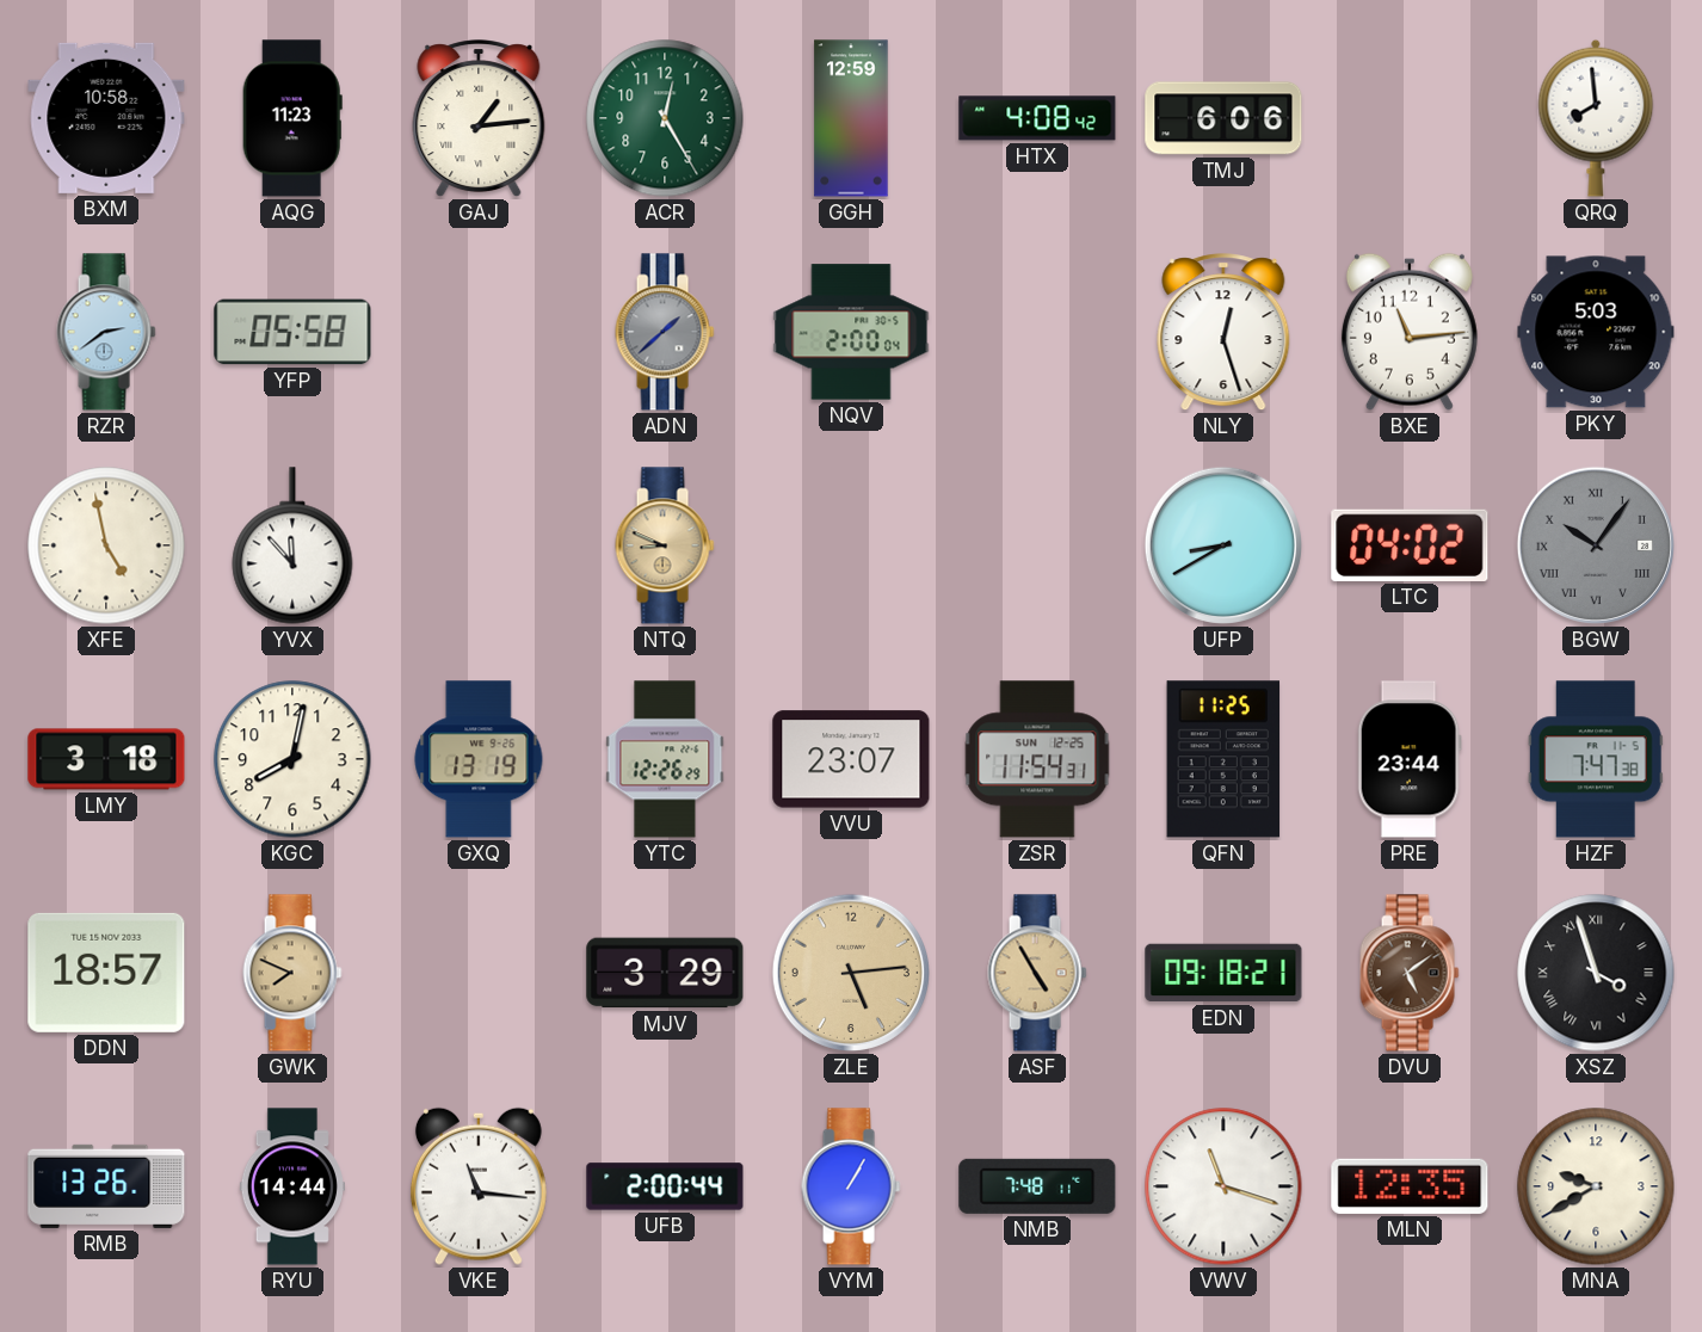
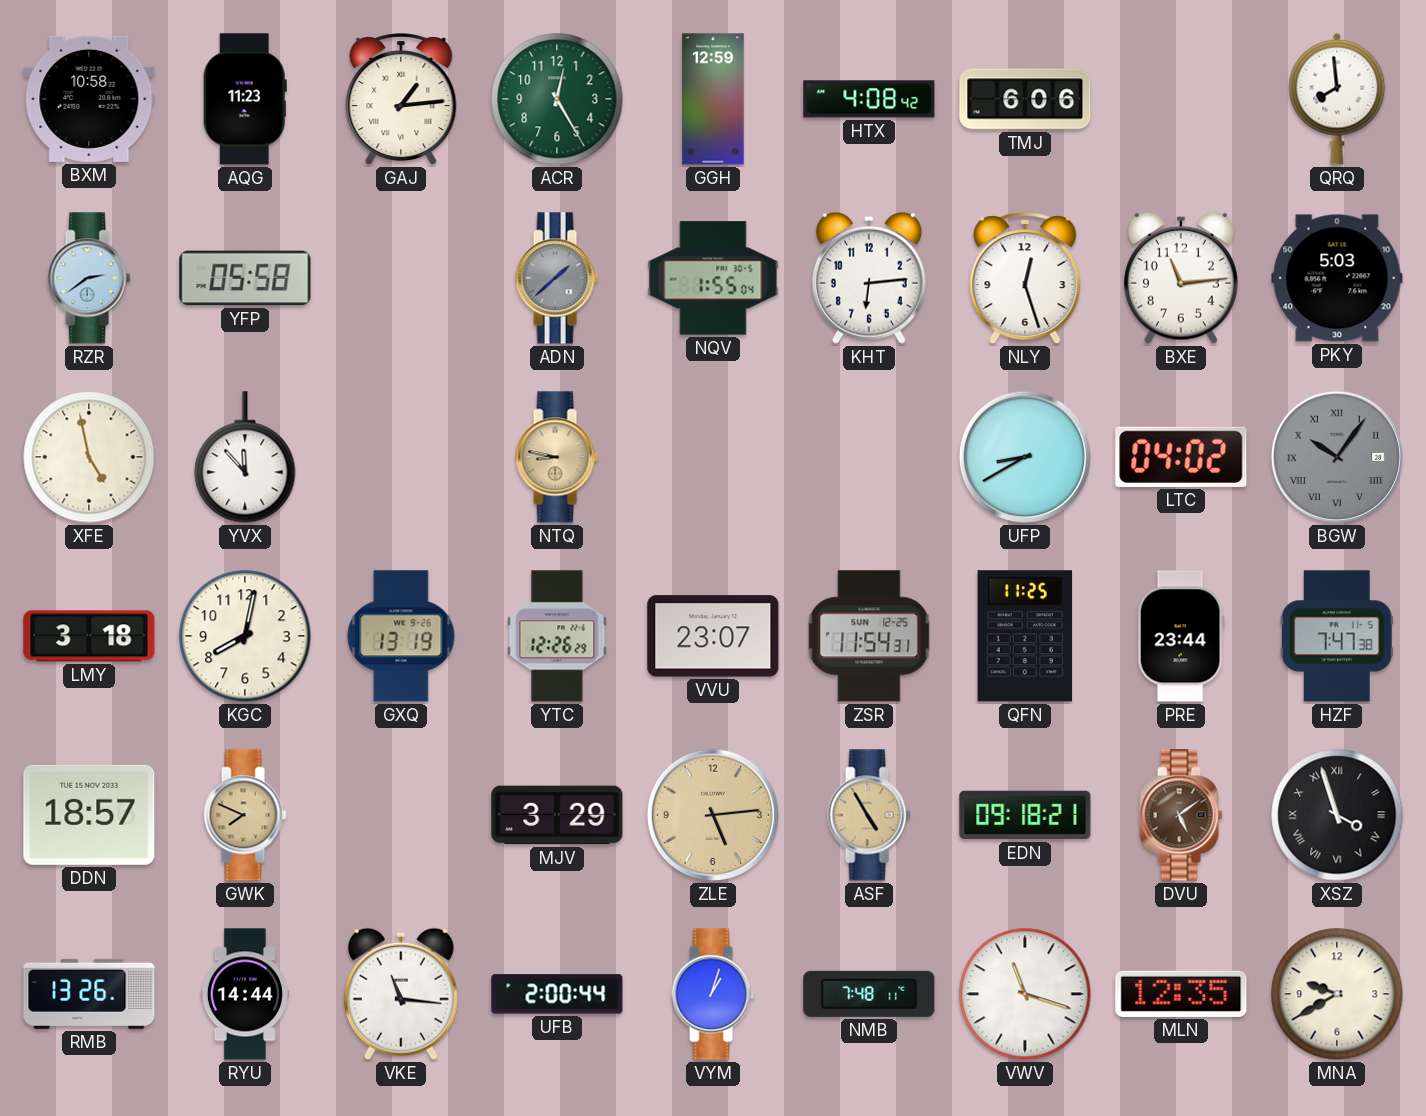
NQV: 2:00 -> 1:55
KHT: none -> 6:14
NTQ: 8:49 -> 8:47
VYM: 1:05 -> 1:03
